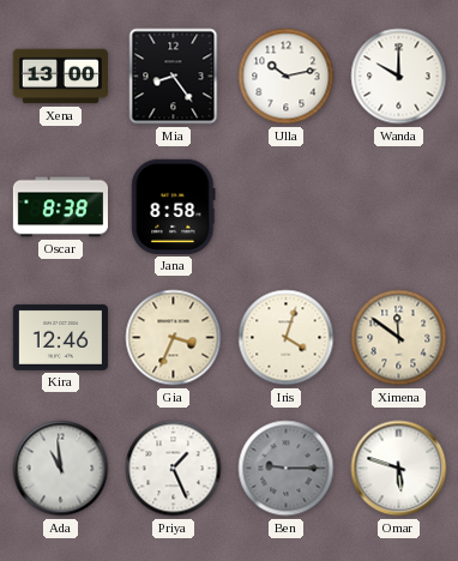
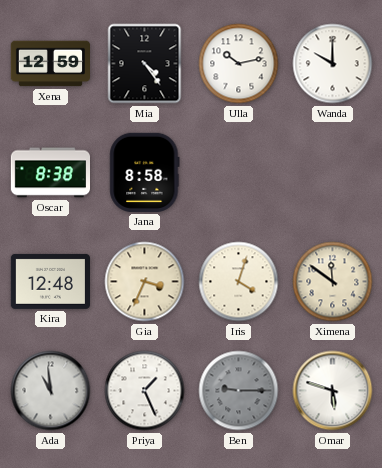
Xena: 13:00 -> 12:59
Mia: 8:24 -> 4:24
Kira: 12:46 -> 12:48
